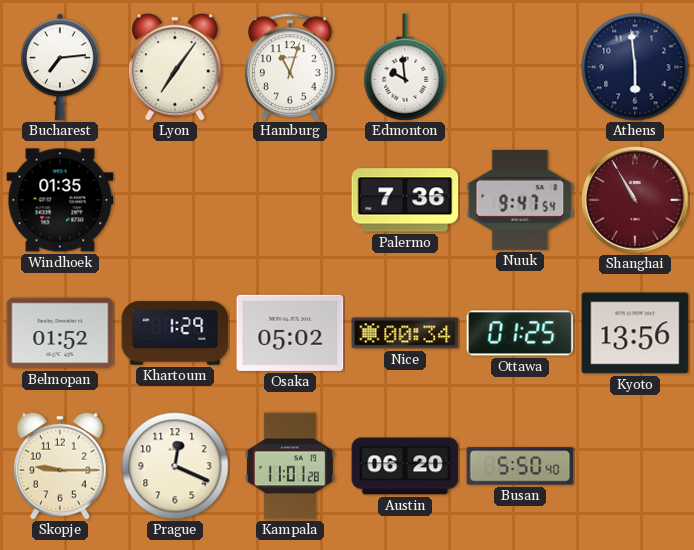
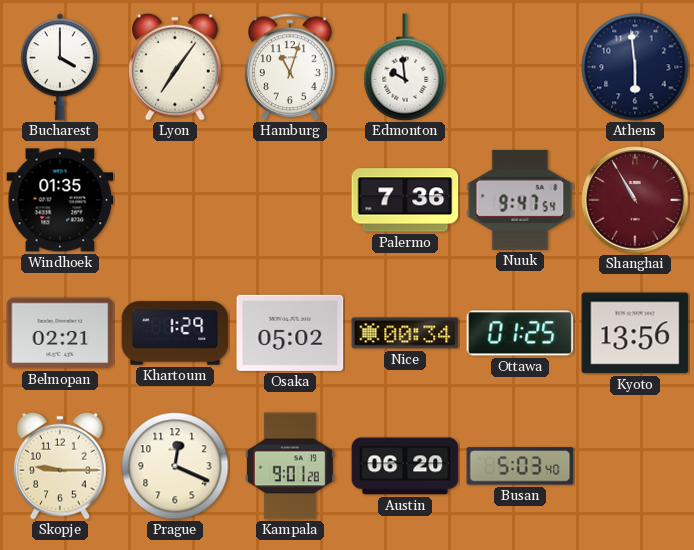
Bucharest: 7:14 -> 4:00
Belmopan: 01:52 -> 02:21
Kampala: 11:01 -> 9:01
Busan: 5:50 -> 5:03
